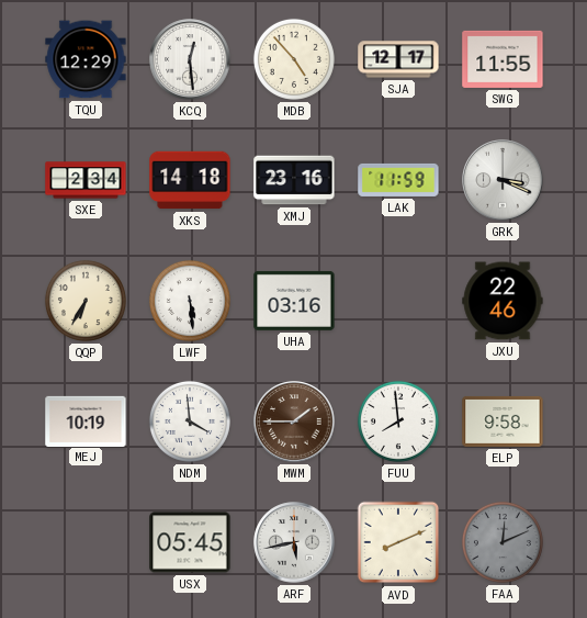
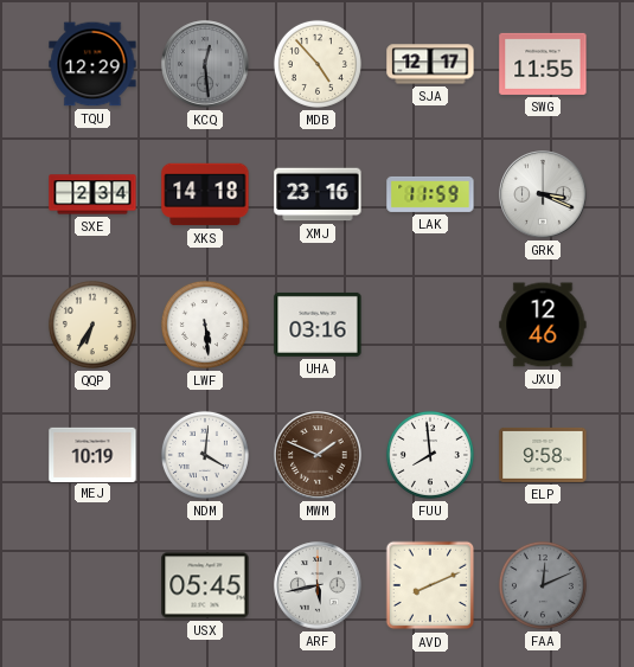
KCQ dial: white -> grey
JXU: 22:46 -> 12:46
NDM: 3:59 -> 4:01
MWM: 1:45 -> 1:49
